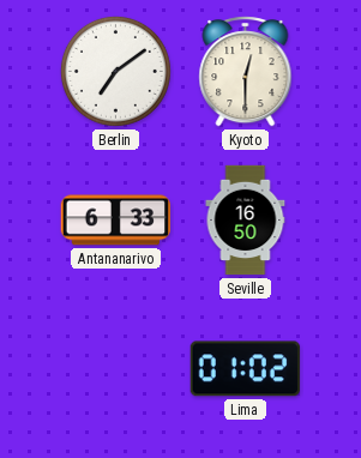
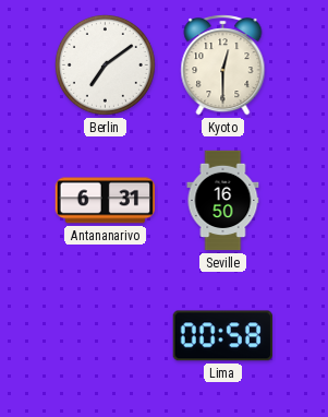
Antananarivo: 6:33 -> 6:31
Lima: 01:02 -> 00:58
